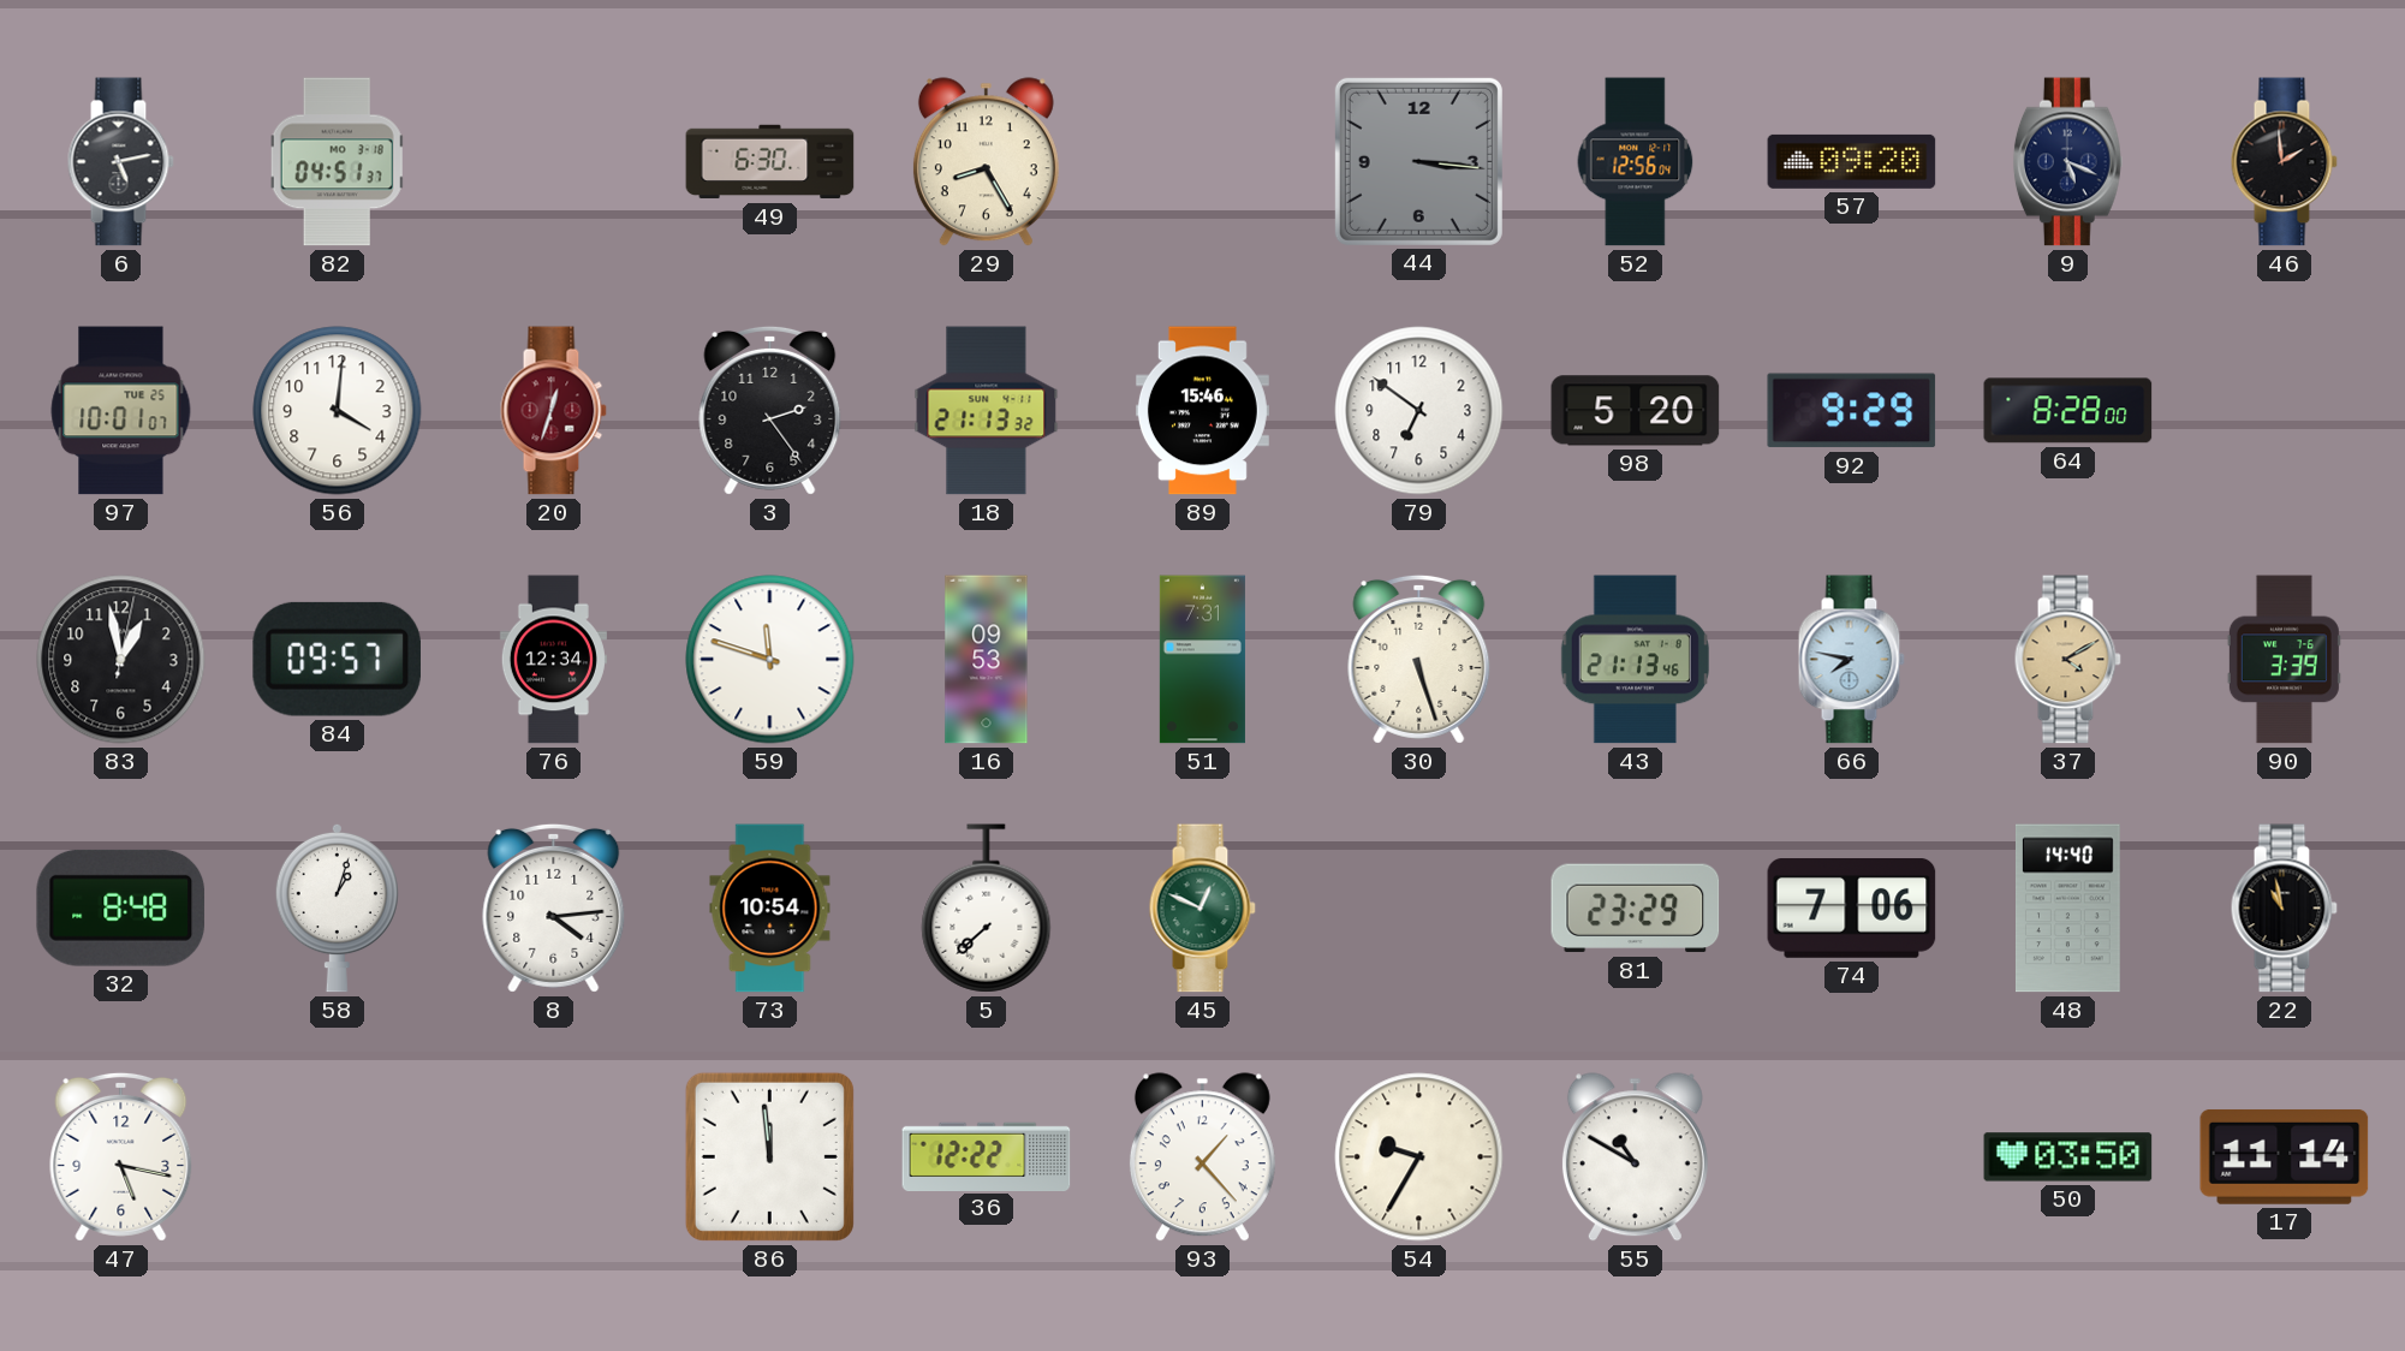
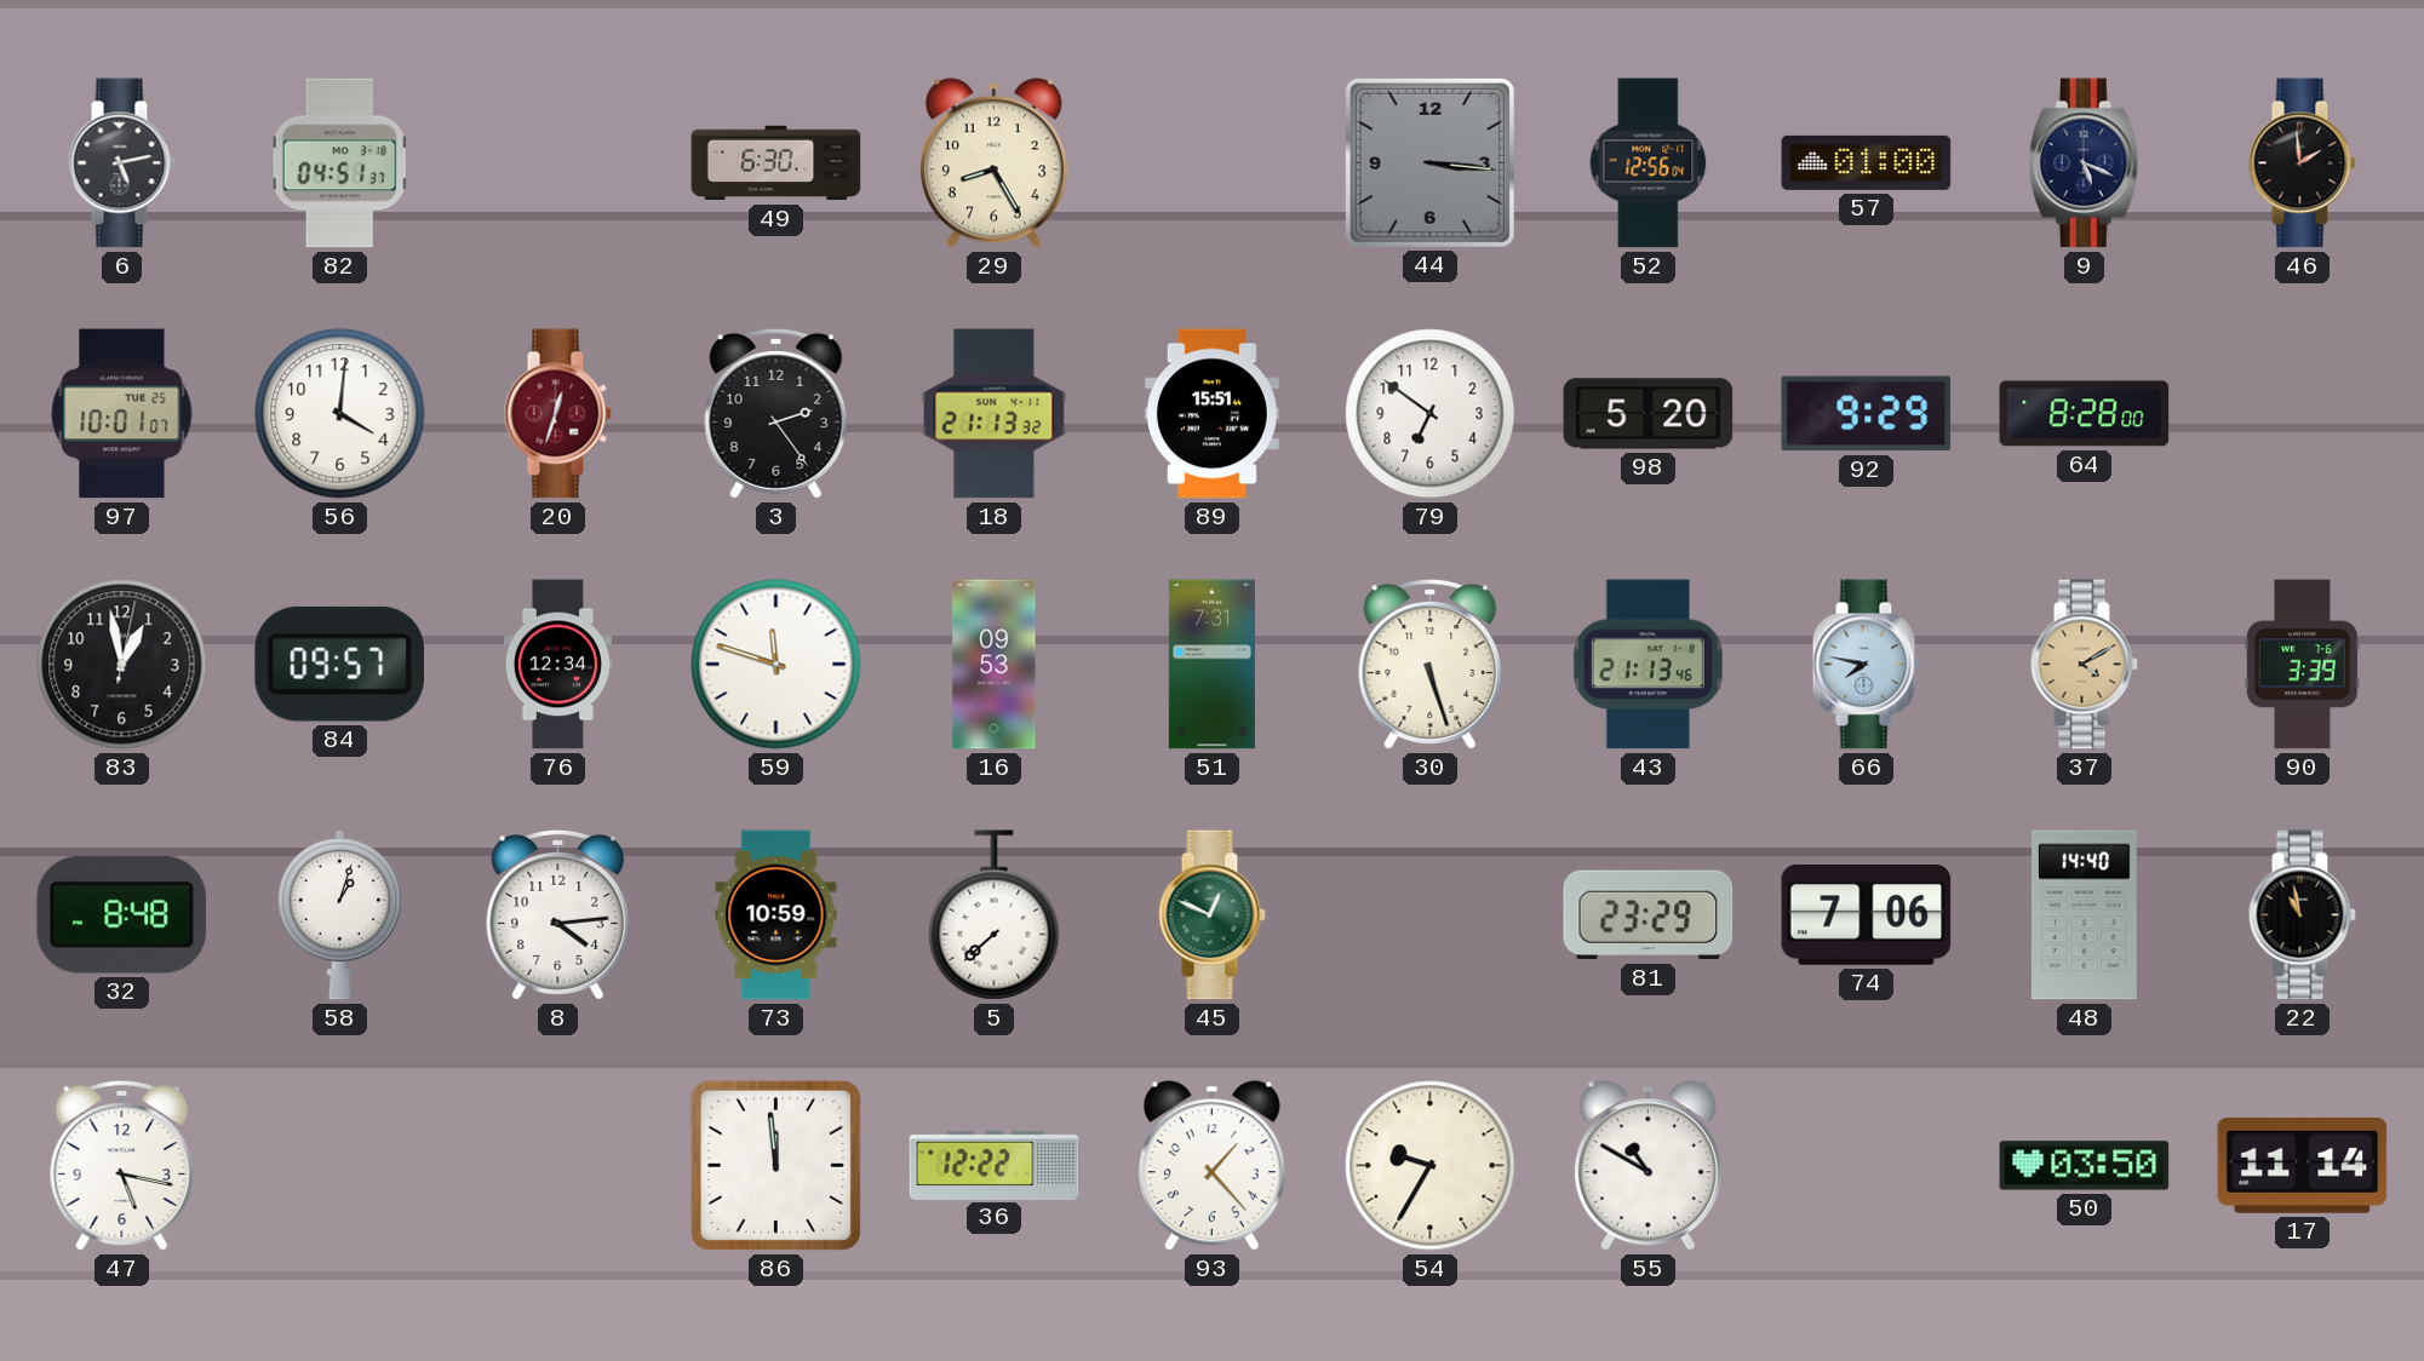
57: 09:20 -> 01:00
89: 15:46 -> 15:51
73: 10:54 -> 10:59
